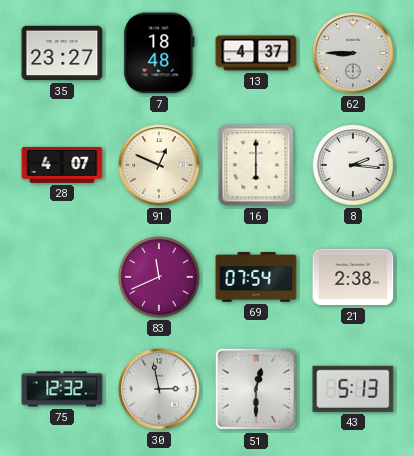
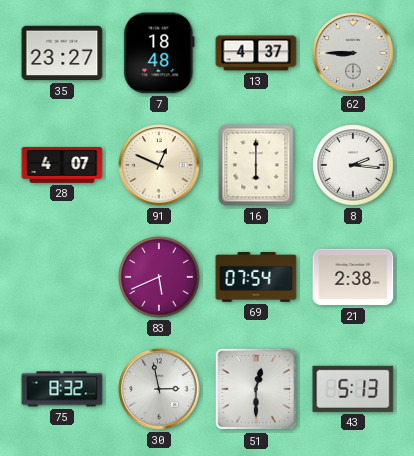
83: 11:41 -> 5:41
75: 12:32 -> 8:32
